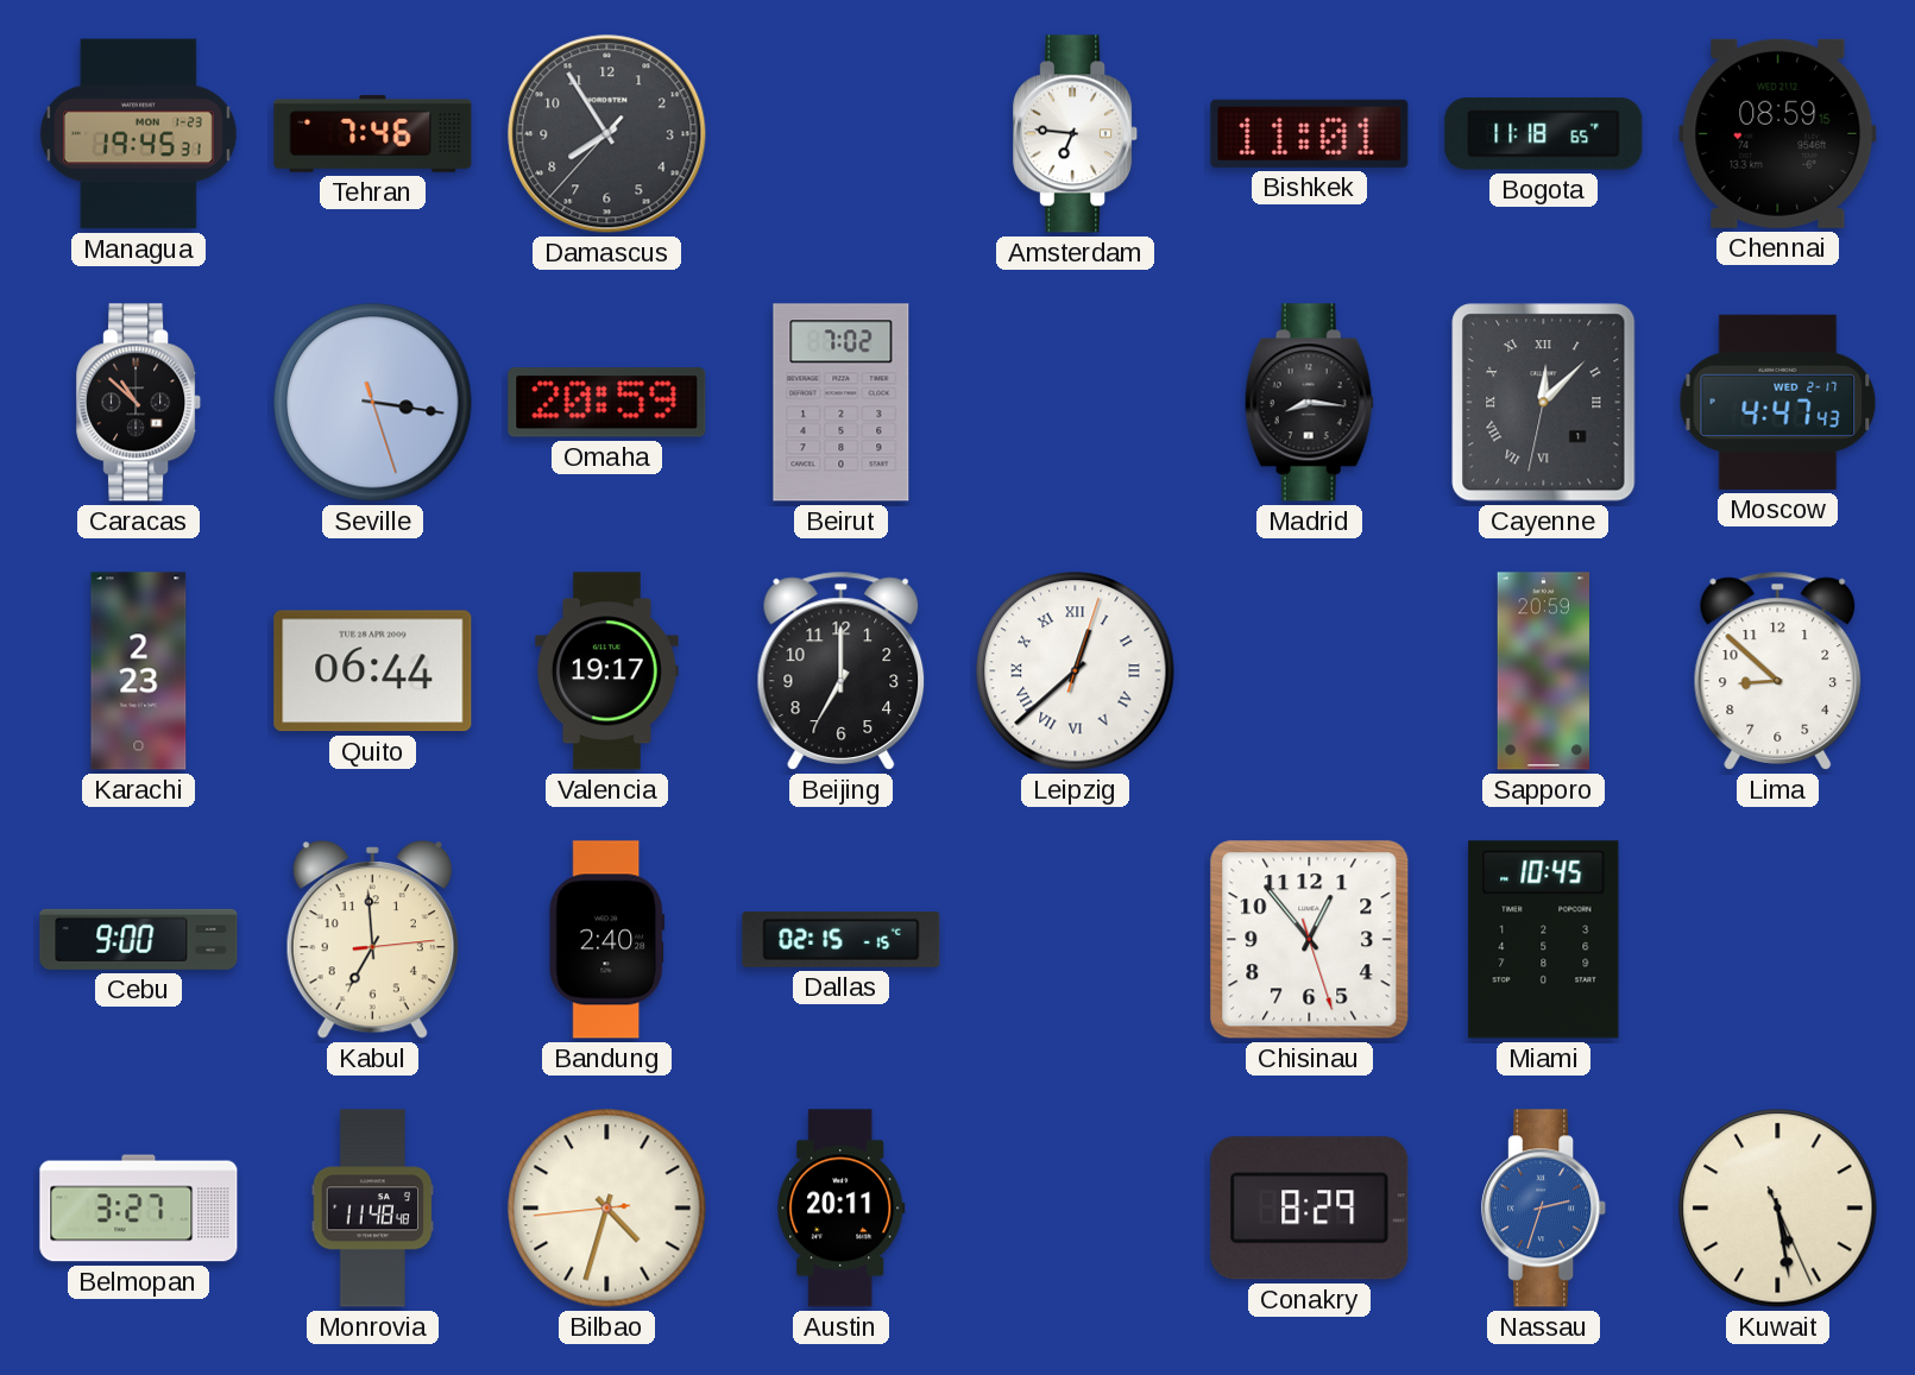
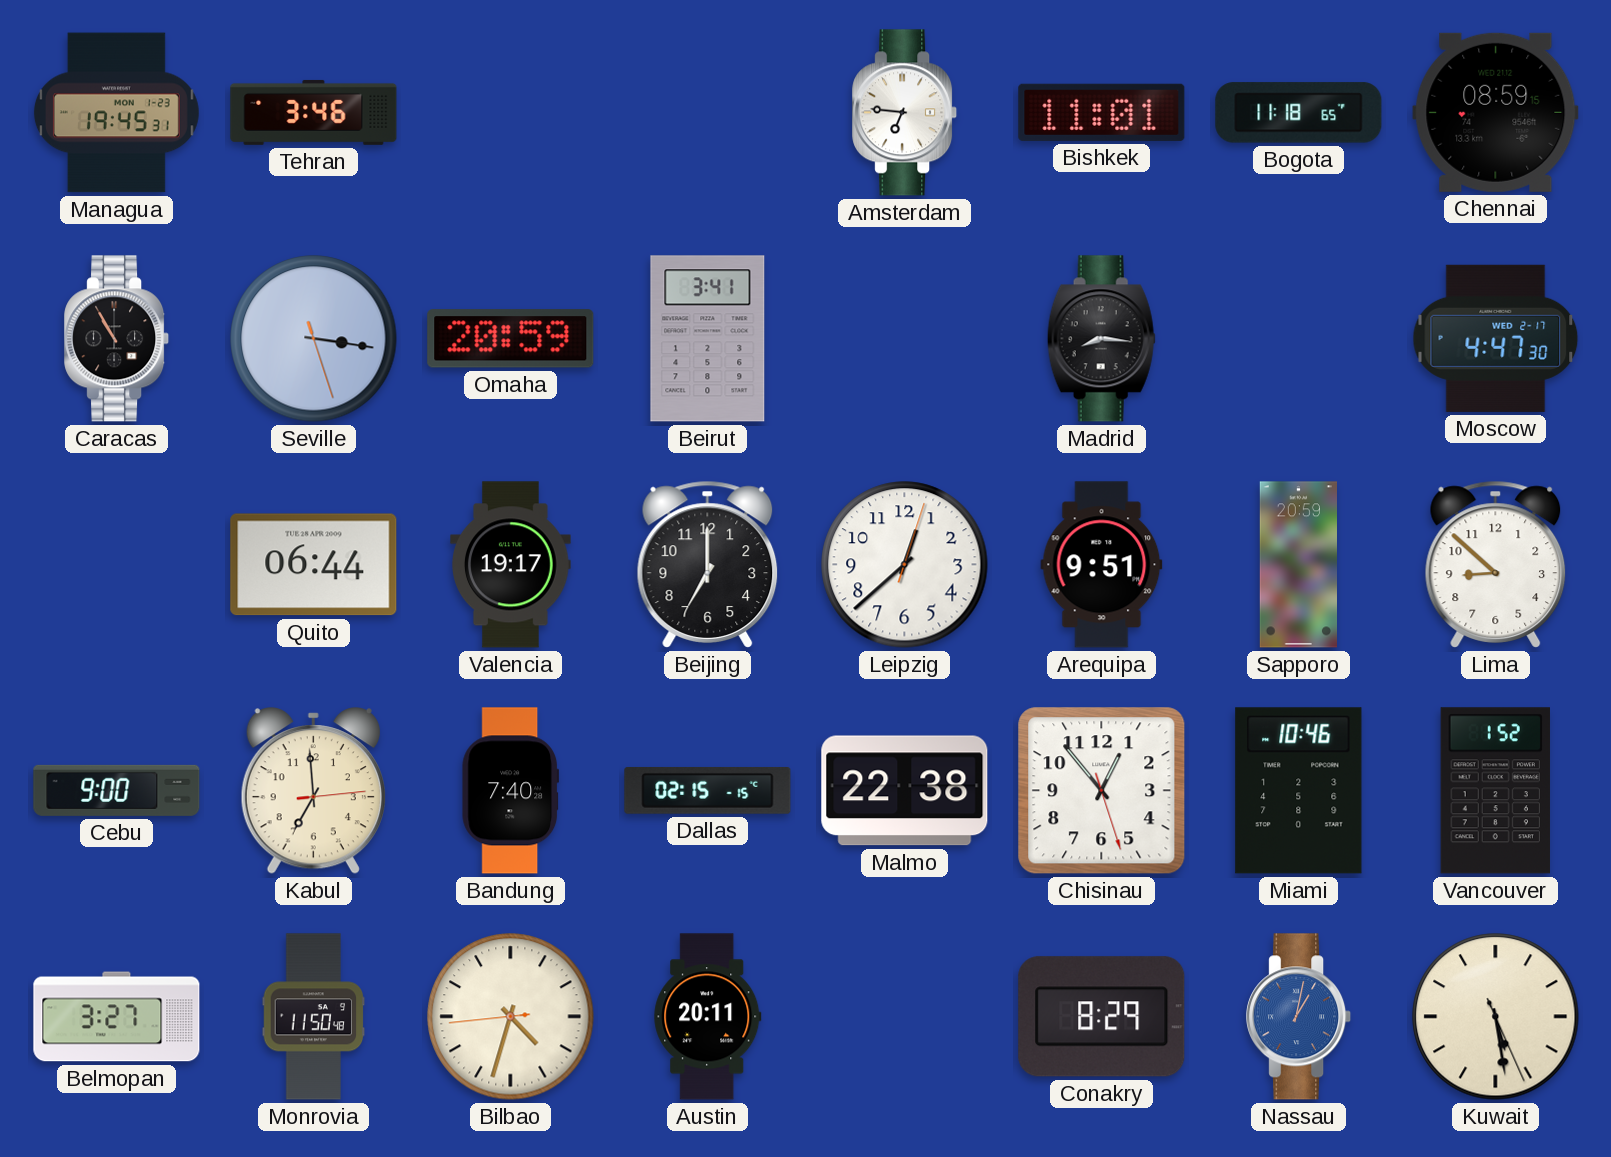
Tehran: 7:46 -> 3:46
Damascus: 7:54 -> none
Caracas: 10:52 -> 10:55
Beirut: 7:02 -> 3:41
Cayenne: 12:07 -> none
Moscow: 4:47:43 -> 4:47:30
Karachi: 2:23 -> none
Leipzig numerals: Roman -> Arabic
Arequipa: none -> 9:51
Bandung: 2:40 -> 7:40
Malmo: none -> 22:38
Miami: 10:45 -> 10:46
Vancouver: none -> 1:52
Monrovia: 11:48 -> 11:50
Nassau: 2:33 -> 1:02
